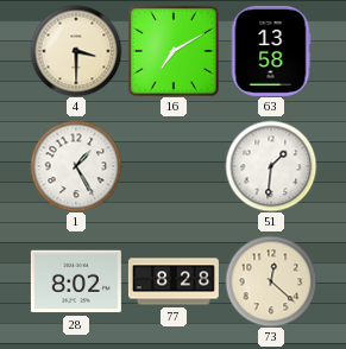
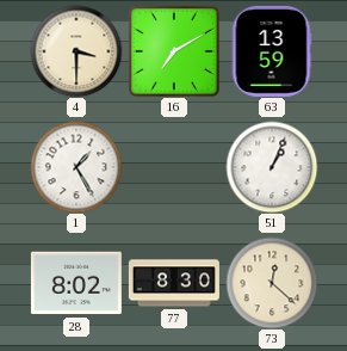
63: 13:58 -> 13:59
51: 1:31 -> 1:04
77: 8:28 -> 8:30
